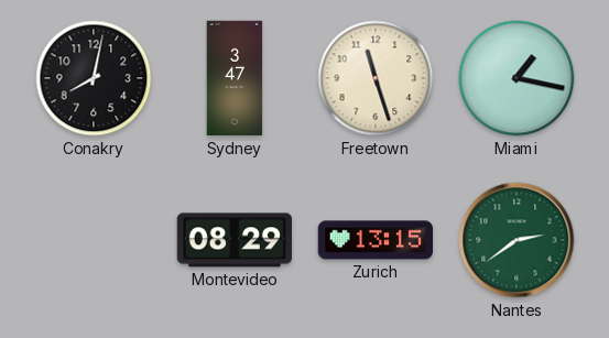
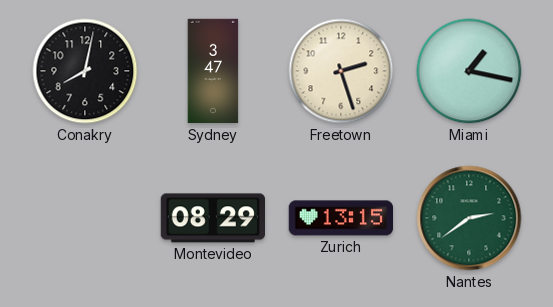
Freetown: 11:27 -> 2:27
